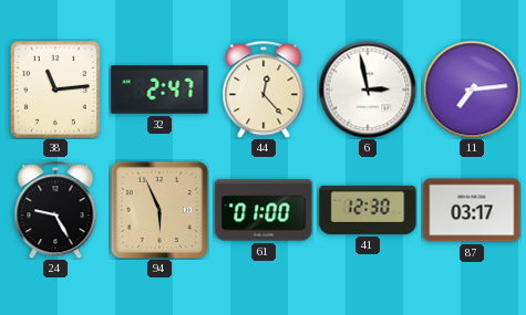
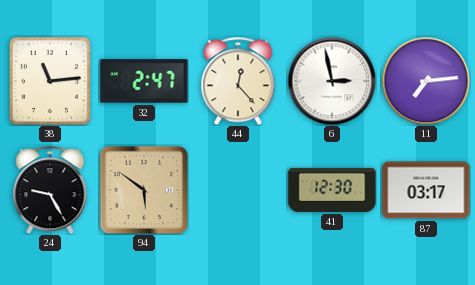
94: 5:56 -> 5:51
61: 01:00 -> none
